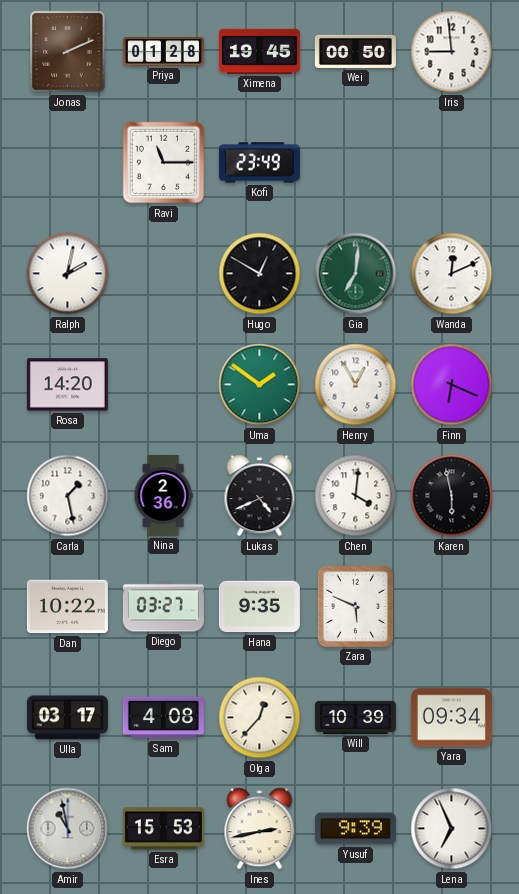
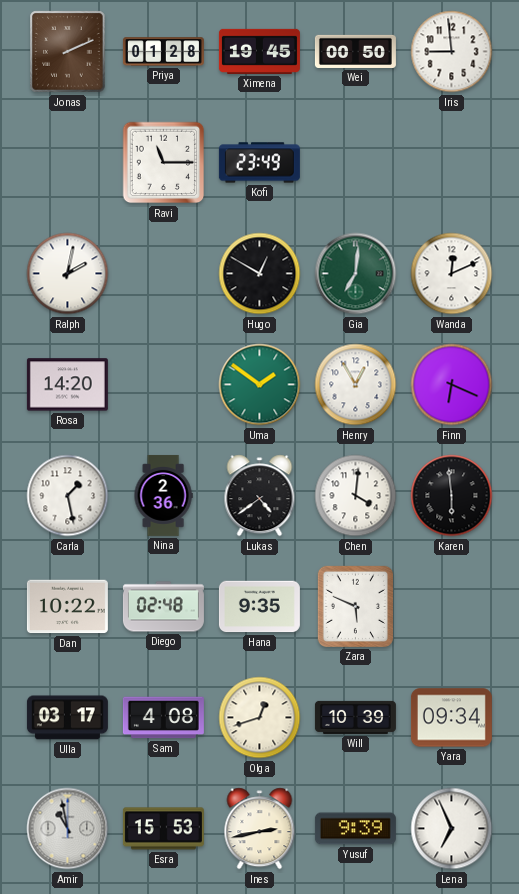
Lukas: 4:41 -> 4:39
Karen: 5:58 -> 5:59
Diego: 03:27 -> 02:48
Olga: 12:37 -> 12:42
